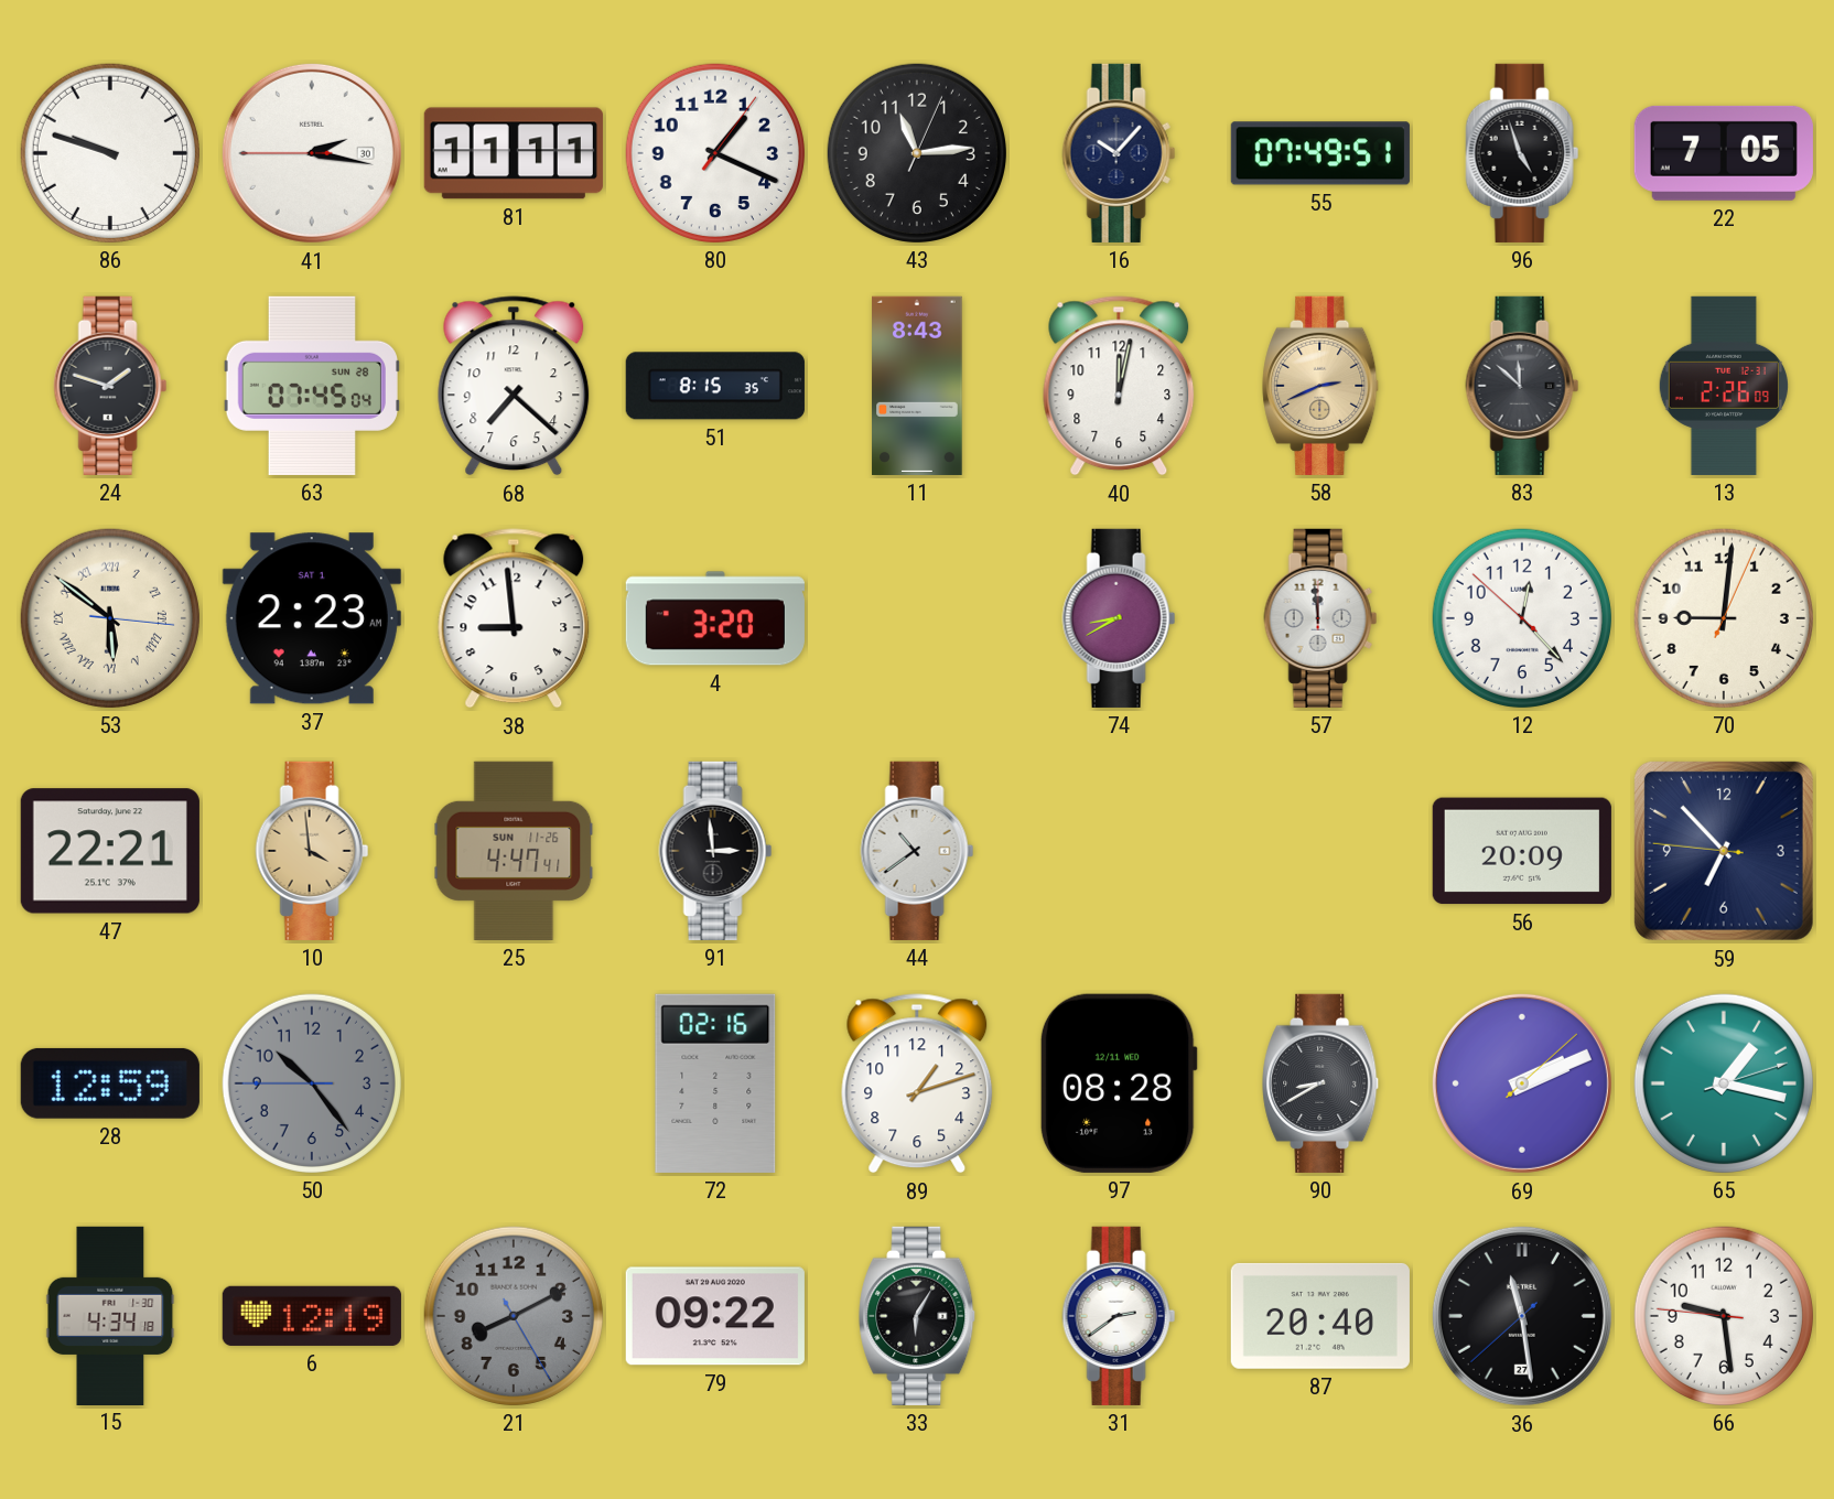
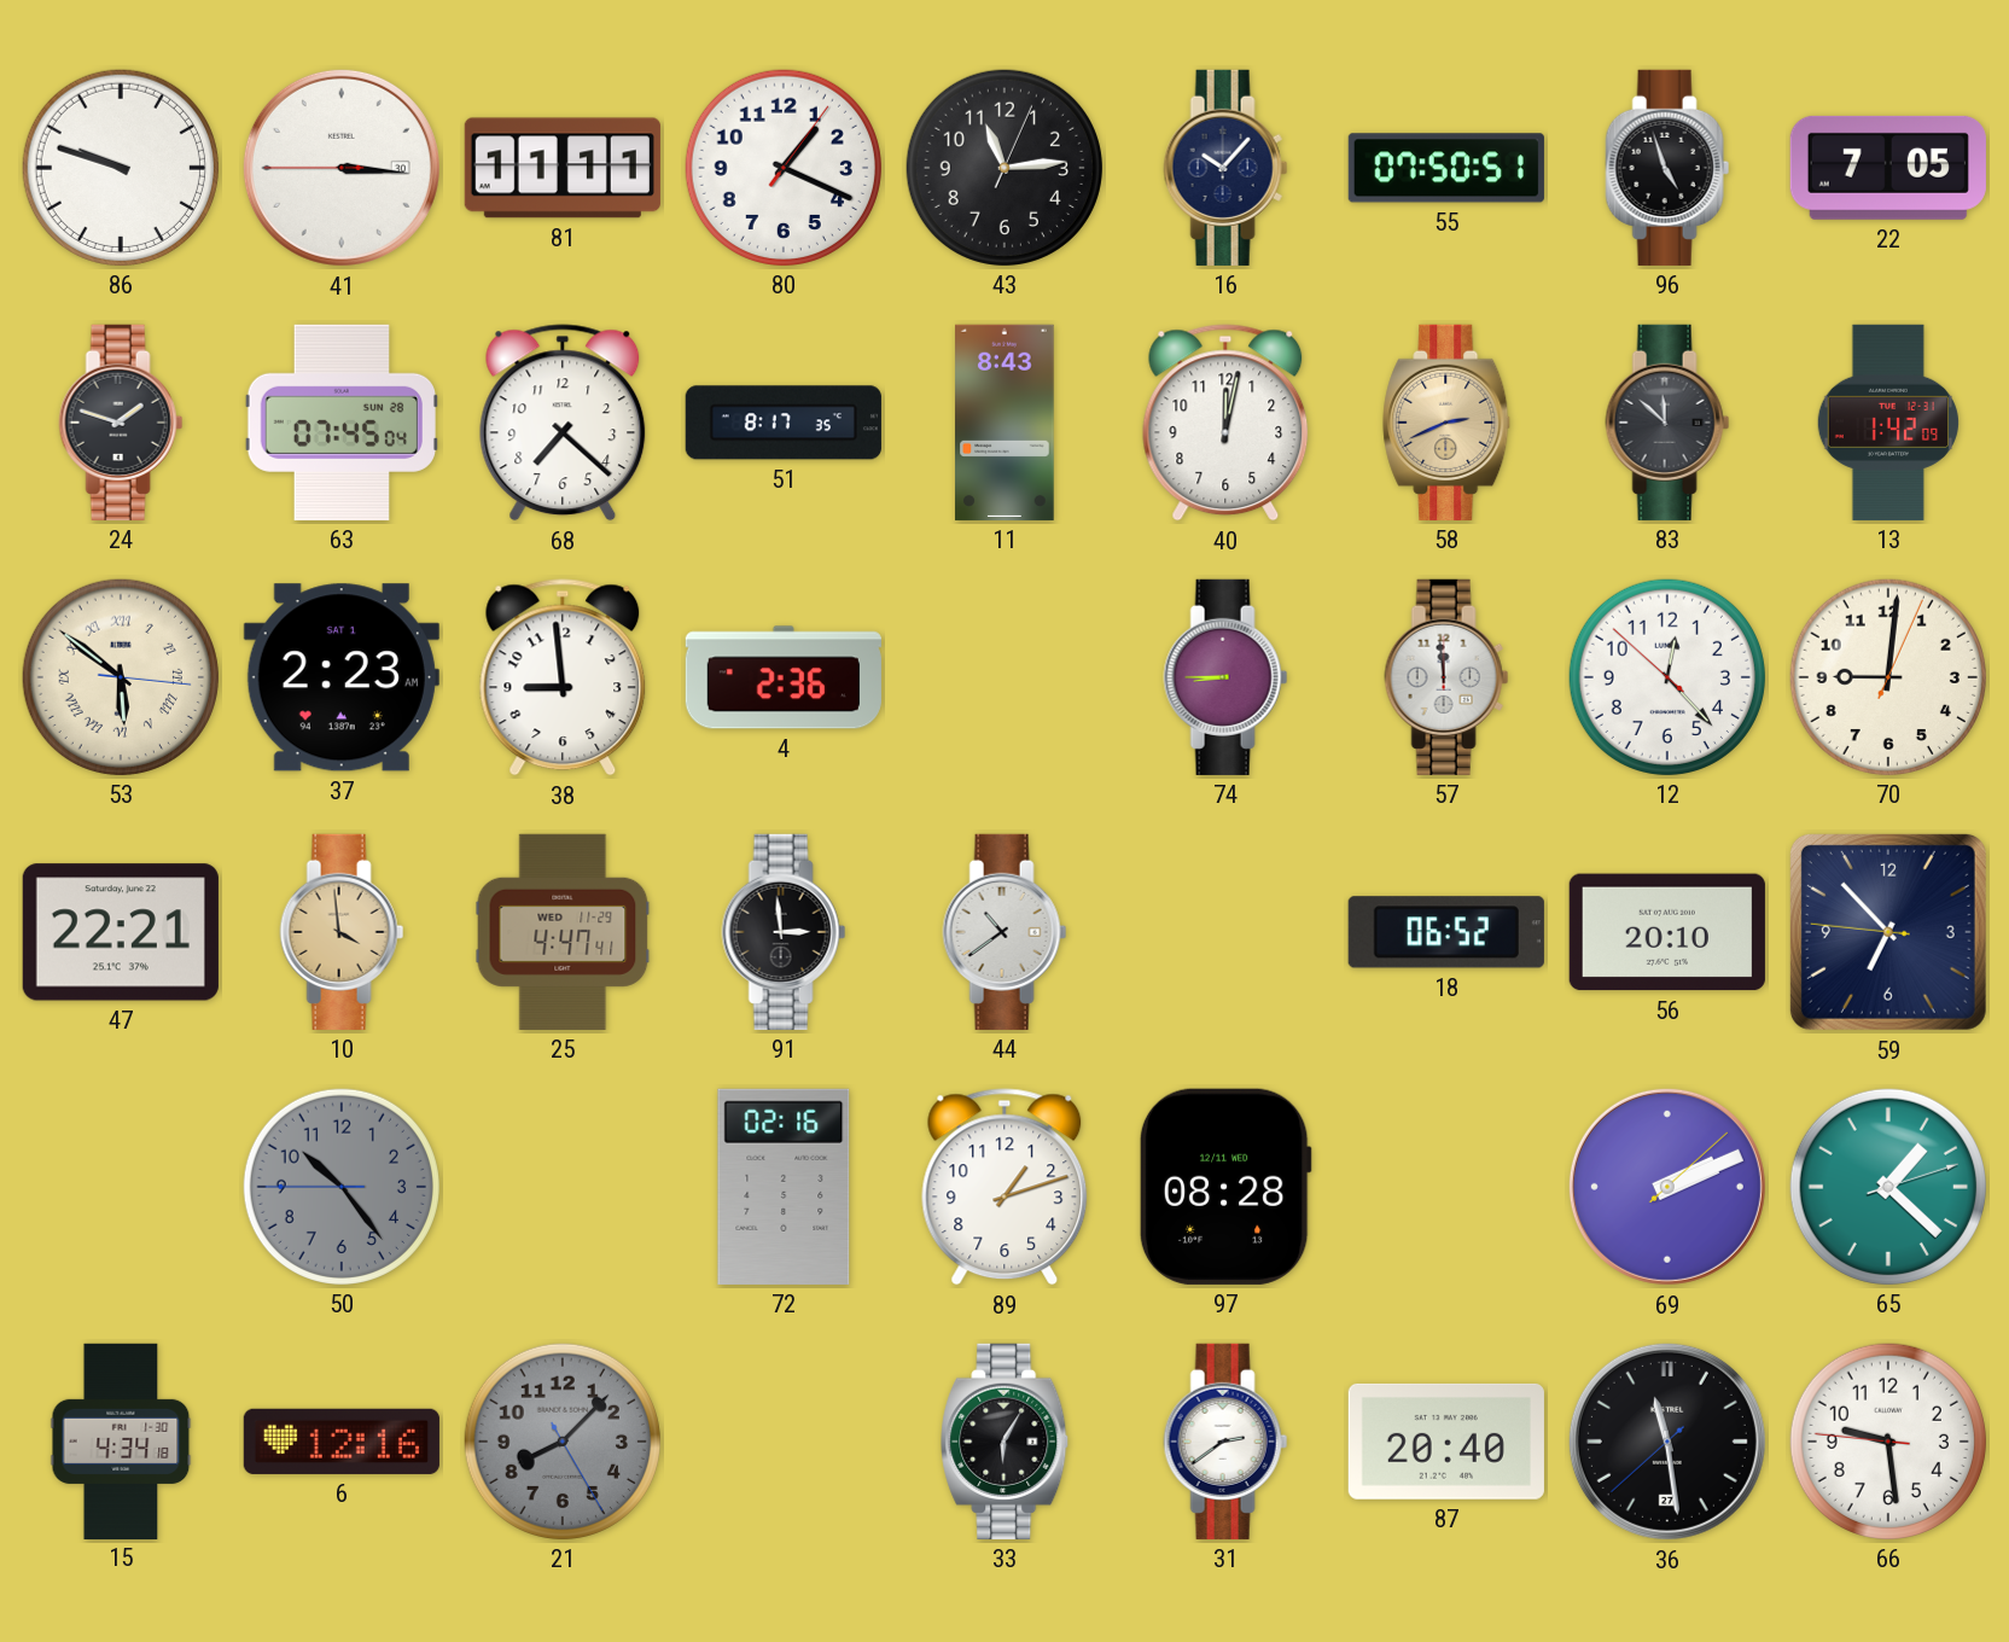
41: 2:16 -> 3:15
55: 07:49 -> 07:50
51: 8:15 -> 8:17
13: 2:26 -> 1:42
4: 3:20 -> 2:36
74: 8:40 -> 8:45
25 date: SUN 11-26 -> WED 11-29
18: none -> 06:52
56: 20:09 -> 20:10
28: 12:59 -> none
90: 8:40 -> none
65: 1:17 -> 1:22
6: 12:19 -> 12:16
21: 8:10 -> 8:07
79: 09:22 -> none
